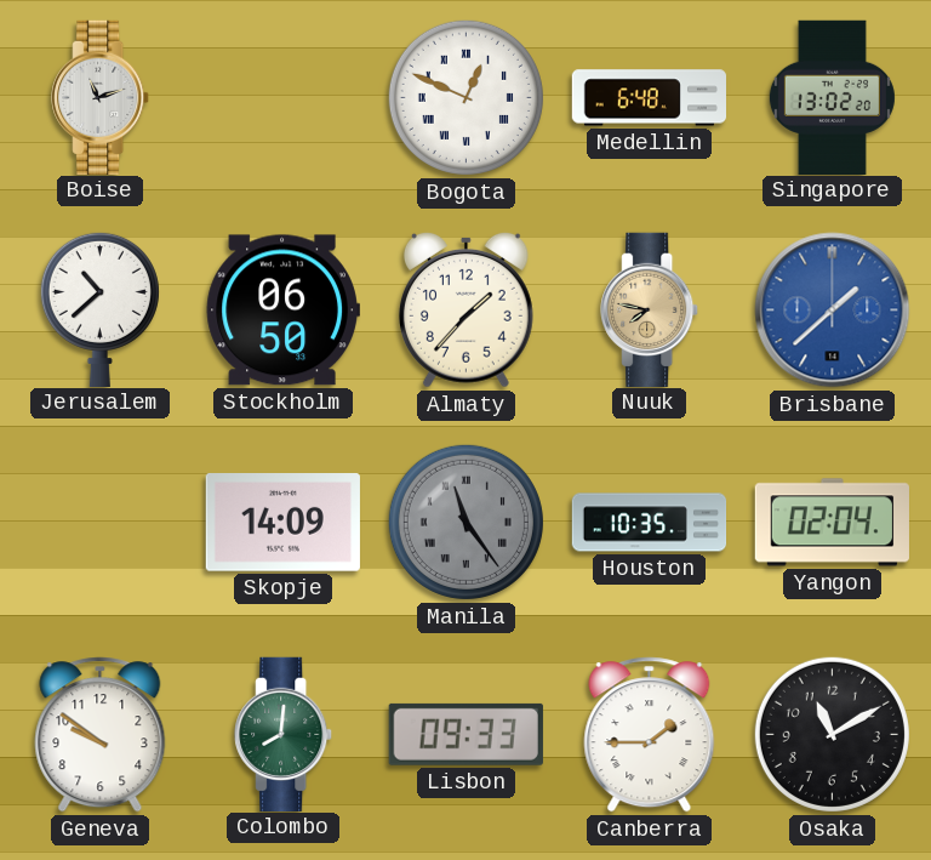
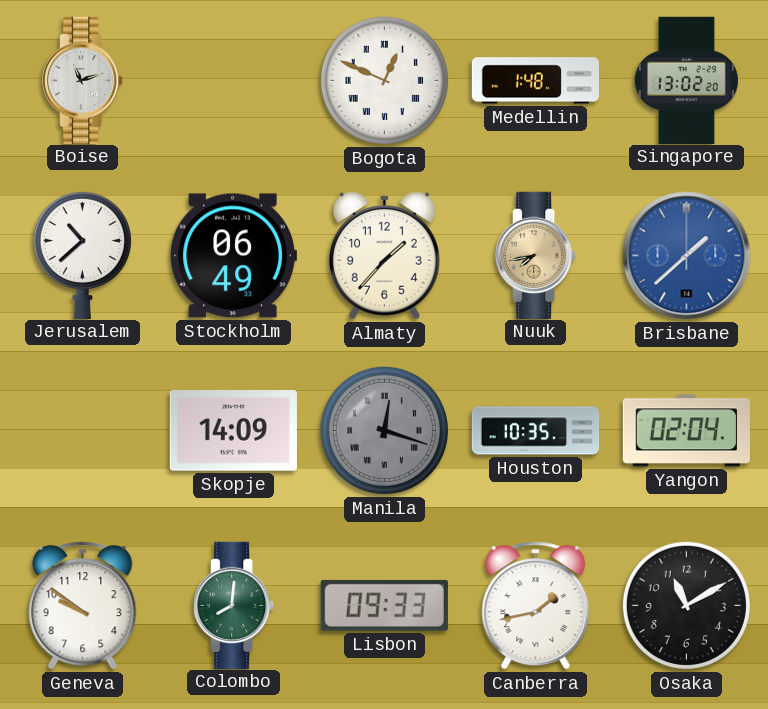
Medellin: 6:48 -> 1:48
Stockholm: 06:50 -> 06:49
Nuuk: 7:47 -> 7:43
Manila: 11:24 -> 12:18
Canberra: 1:45 -> 1:43
